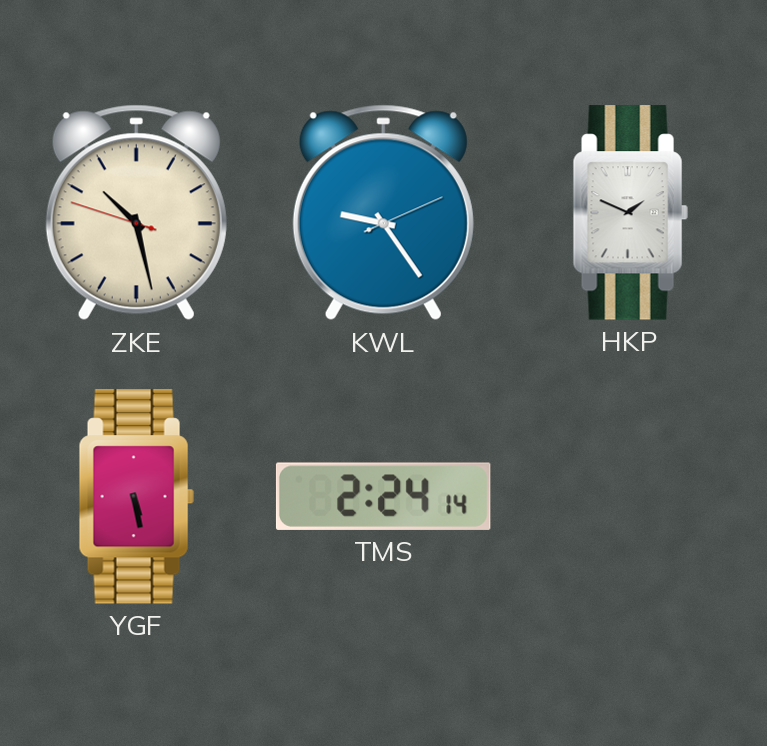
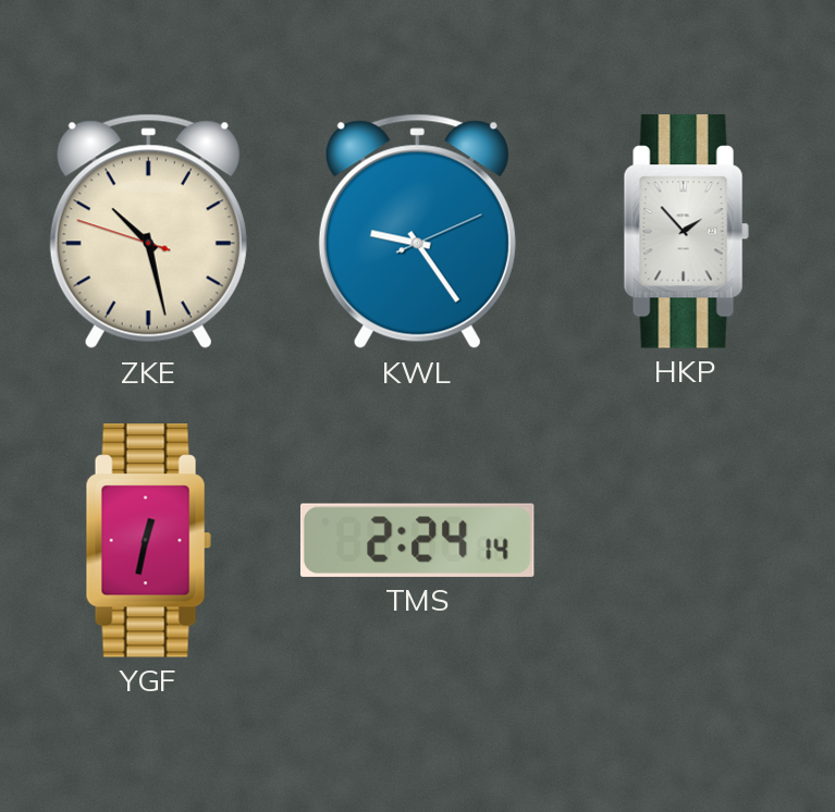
HKP: 1:49 -> 1:53
YGF: 5:28 -> 12:32
